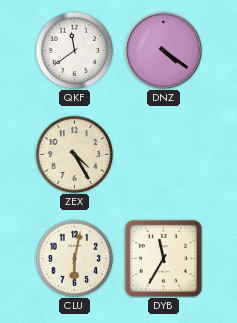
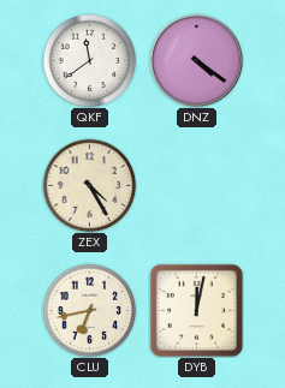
CLU: 6:02 -> 6:43
DYB: 11:35 -> 12:02
